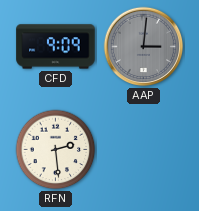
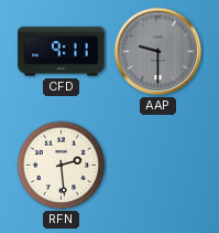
CFD: 9:09 -> 9:11
AAP: 3:01 -> 9:30
